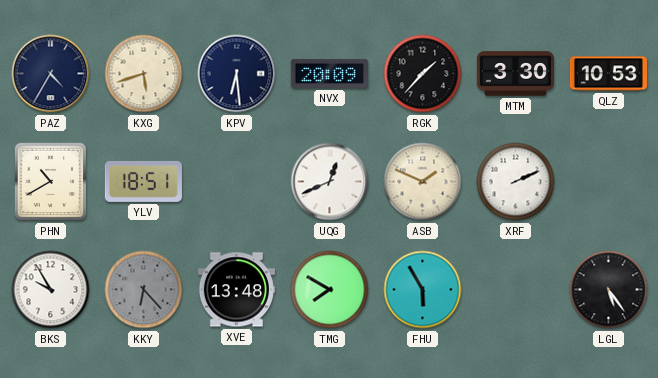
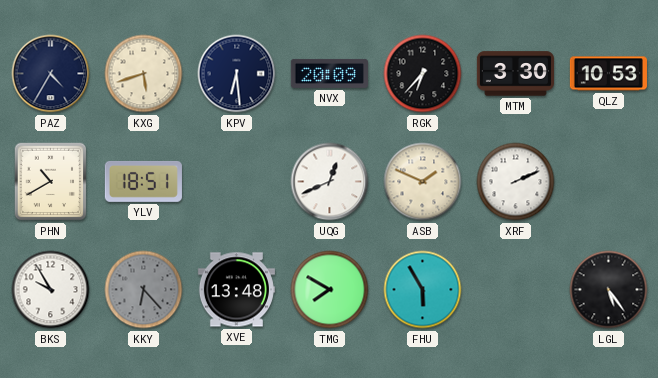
RGK: 1:37 -> 6:37
